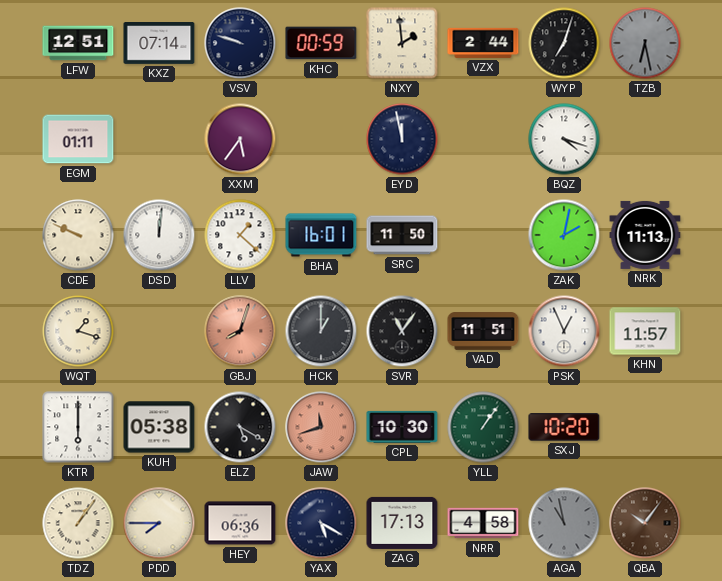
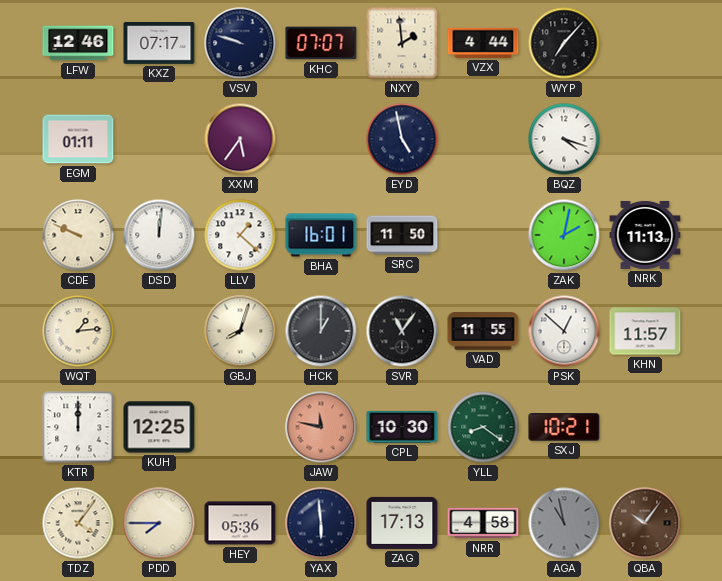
LFW: 12:51 -> 12:46
KXZ: 07:14 -> 07:17
KHC: 00:59 -> 07:07
VZX: 2:44 -> 4:44
WYP: 7:03 -> 7:07
TZB: 6:28 -> none
EYD: 11:58 -> 4:58
WQT: 1:18 -> 1:14
GBJ dial: salmon -> cream
VAD: 11:51 -> 11:55
PSK: 12:56 -> 12:52
KTR: 6:00 -> 12:00
KUH: 05:38 -> 12:25
ELZ: 5:20 -> none
JAW: 11:42 -> 11:47
YLL: 1:06 -> 8:21
SXJ: 10:20 -> 10:21
TDZ: 1:06 -> 4:06
HEY: 06:36 -> 05:36
YAX: 5:20 -> 5:59
